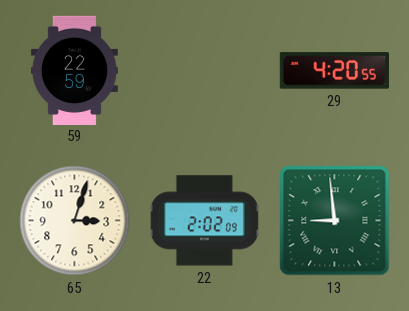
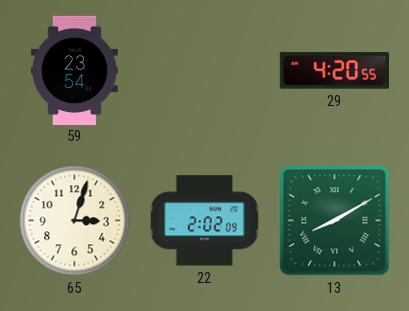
59: 22:59 -> 23:54
13: 8:59 -> 8:10
